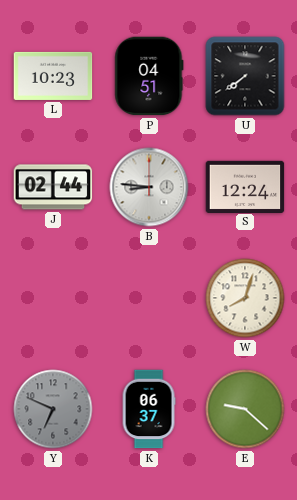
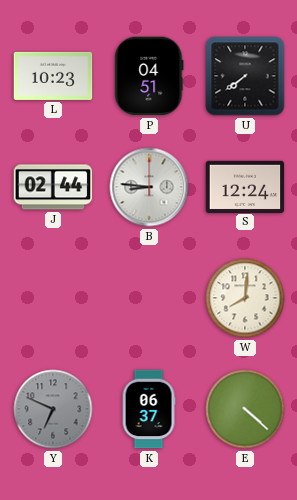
W: 8:03 -> 8:01
E: 9:22 -> 4:22
